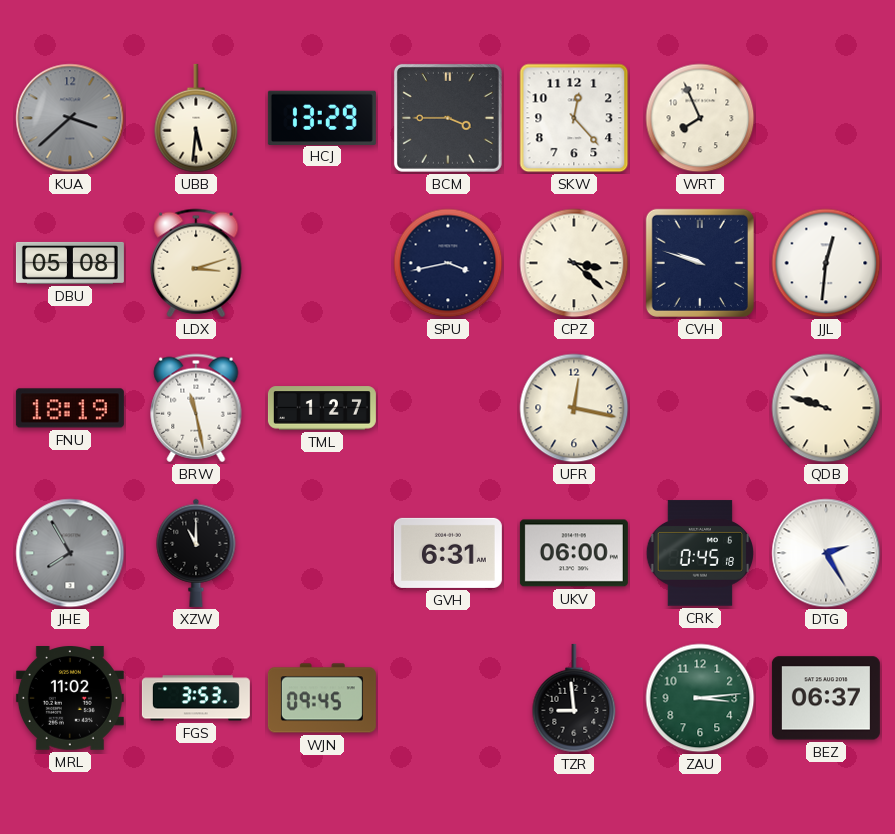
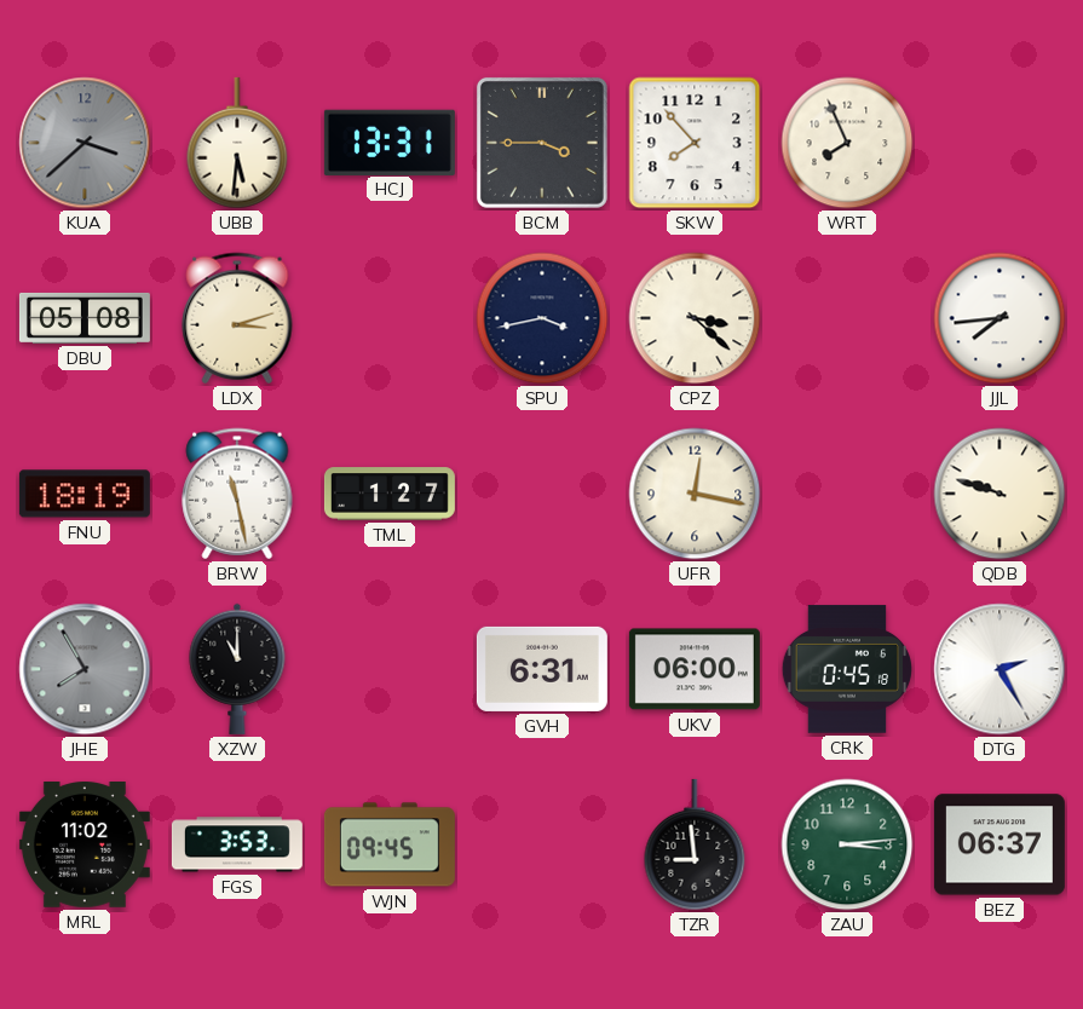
HCJ: 13:29 -> 13:31
SKW: 12:23 -> 7:53
CVH: 9:48 -> none
JJL: 12:31 -> 7:44
